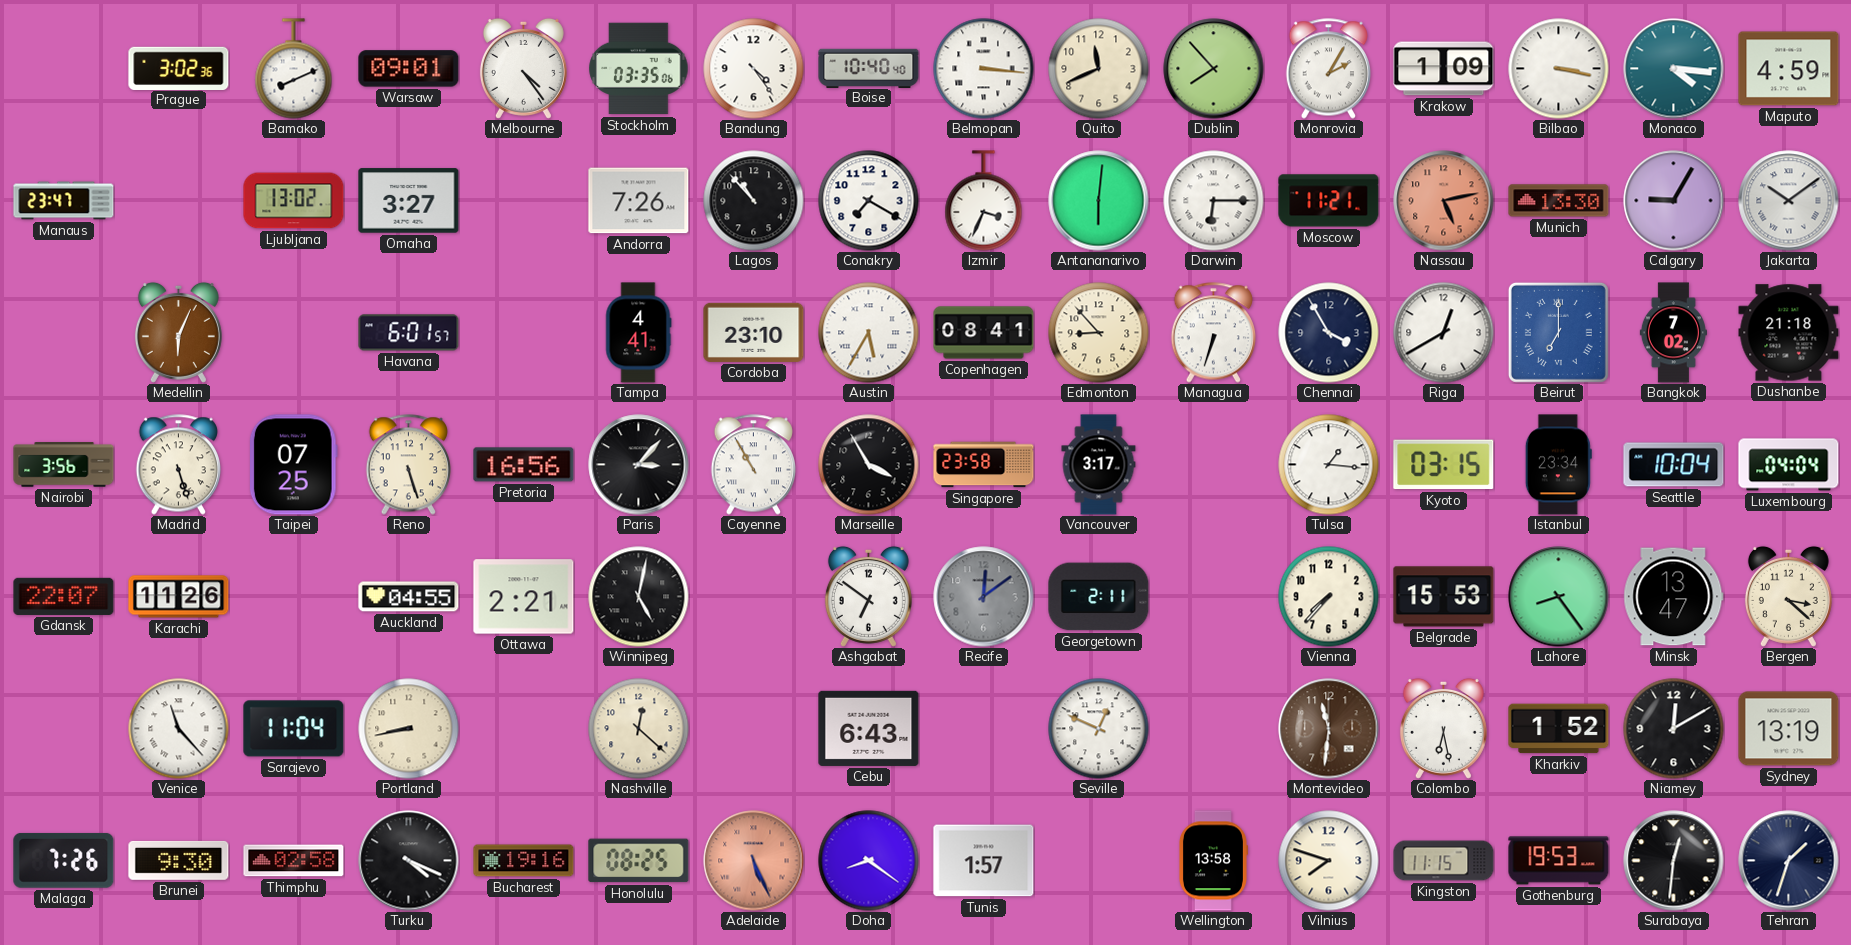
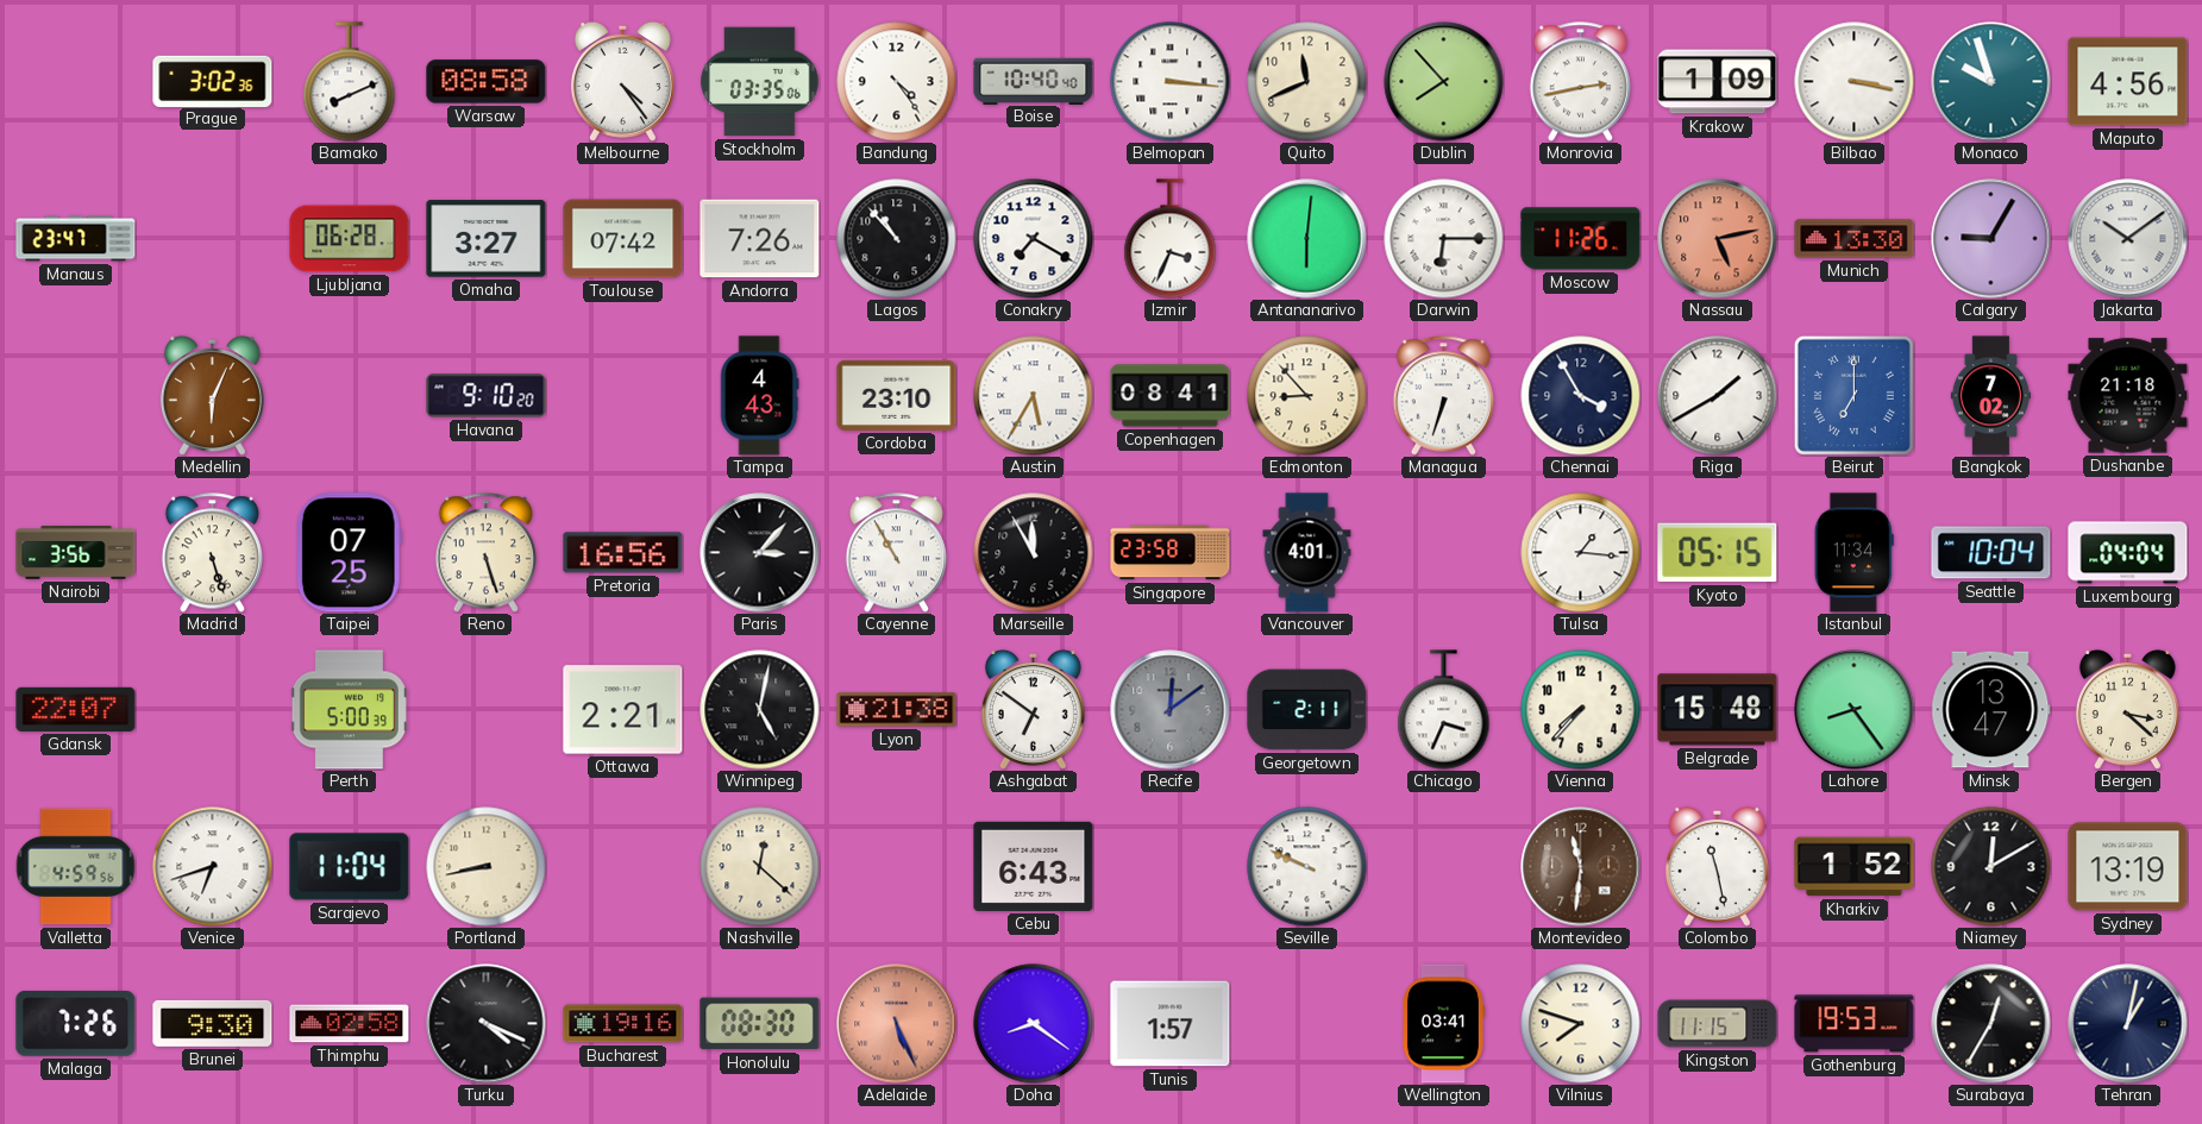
Warsaw: 09:01 -> 08:58
Monrovia: 2:05 -> 2:43
Monaco: 4:16 -> 9:57
Maputo: 4:59 -> 4:56
Ljubljana: 13:02 -> 06:28
Toulouse: none -> 07:42
Moscow: 11:21 -> 11:26
Havana: 6:01 -> 9:10
Tampa: 4:41 -> 4:43
Riga: 12:40 -> 1:40
Marseille: 3:55 -> 11:55
Vancouver: 3:17 -> 4:01
Kyoto: 03:15 -> 05:15
Istanbul: 23:34 -> 11:34
Karachi: 11:26 -> none
Perth: none -> 5:00
Auckland: 04:55 -> none
Lyon: none -> 21:38
Chicago: none -> 3:34
Belgrade: 15:53 -> 15:48
Valletta: none -> 4:59
Venice: 11:23 -> 6:42
Seville: 12:49 -> 9:49
Colombo: 6:28 -> 11:28
Honolulu: 08:25 -> 08:30
Wellington: 13:58 -> 03:41
Surabaya: 12:31 -> 12:35
Tehran: 1:33 -> 1:02
